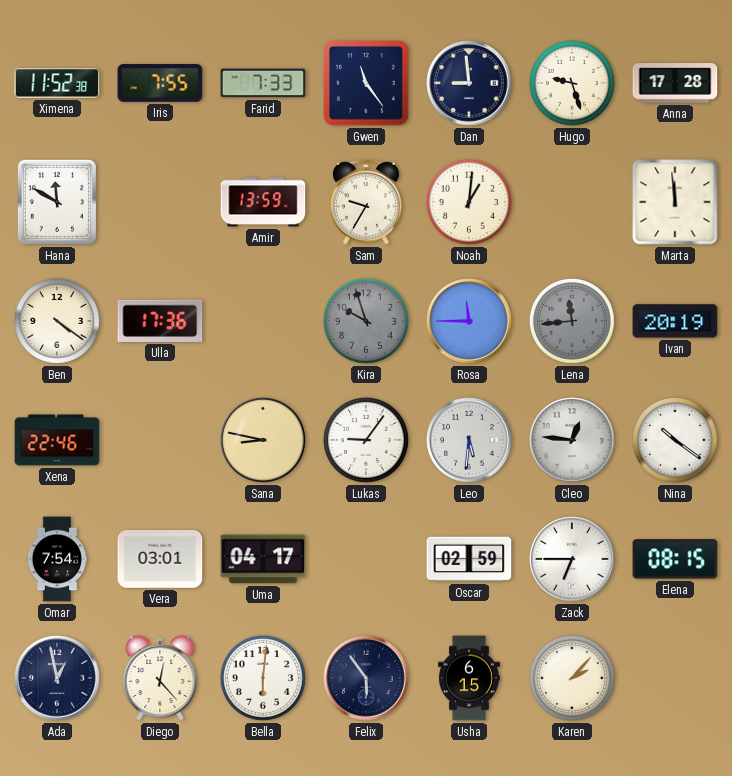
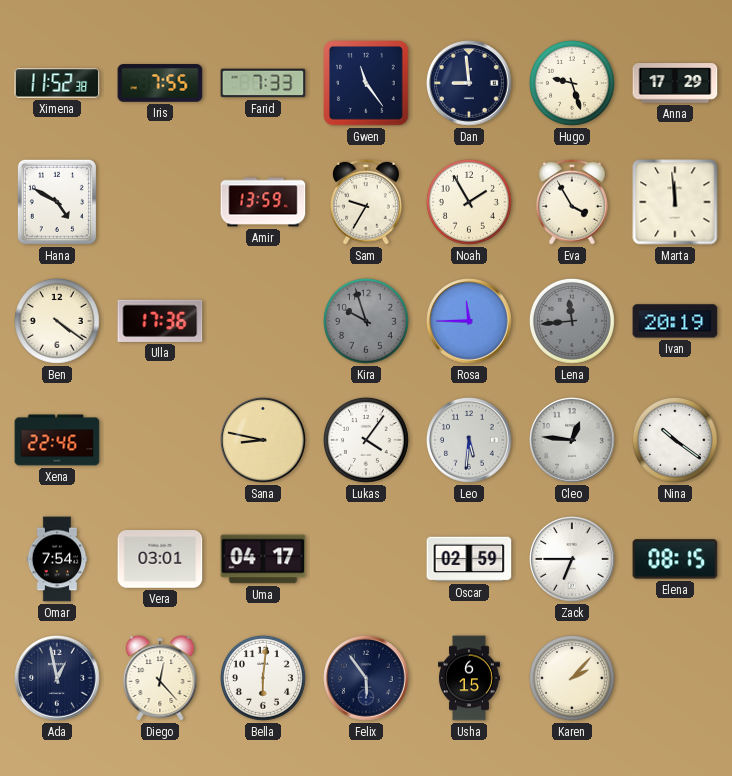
Anna: 17:28 -> 17:29
Hana: 11:50 -> 4:50
Noah: 1:01 -> 1:55
Eva: none -> 3:55
Lukas: 9:06 -> 4:06
